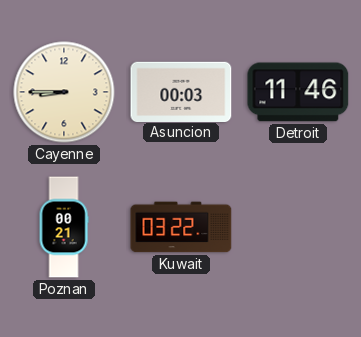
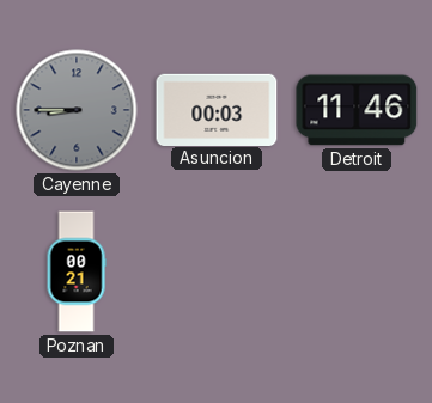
Cayenne dial: cream -> grey
Kuwait: 03:22 -> none
